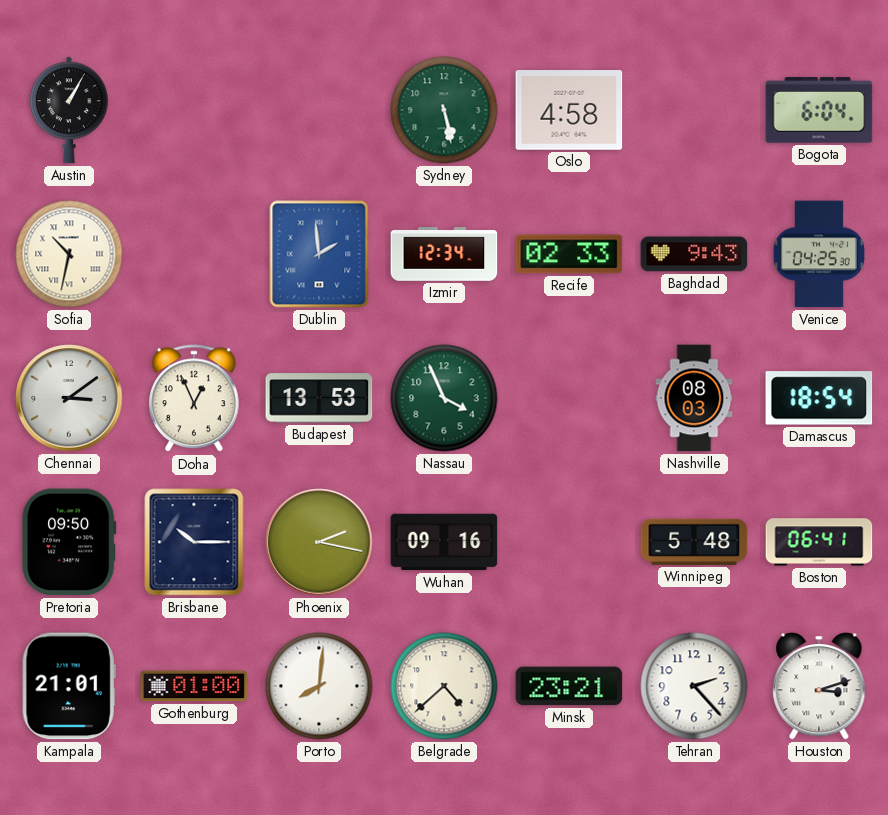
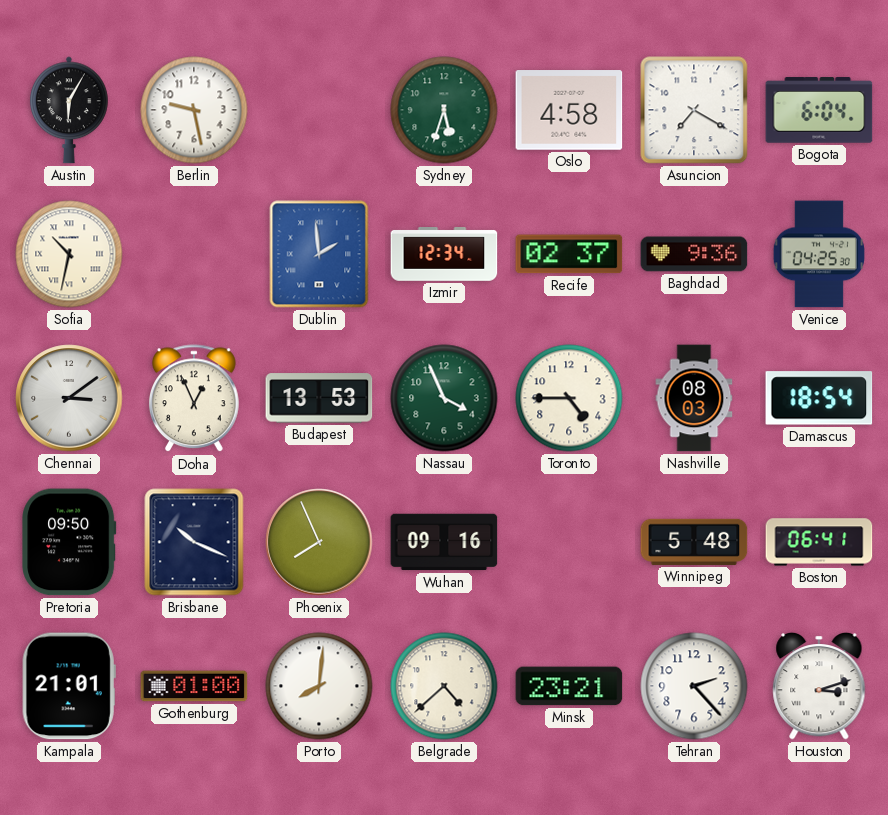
Austin: 1:05 -> 6:05
Berlin: none -> 9:28
Sydney: 5:28 -> 5:33
Asuncion: none -> 7:20
Recife: 02:33 -> 02:37
Baghdad: 9:43 -> 9:36
Toronto: none -> 4:45
Brisbane: 10:15 -> 10:19
Phoenix: 2:17 -> 7:56
